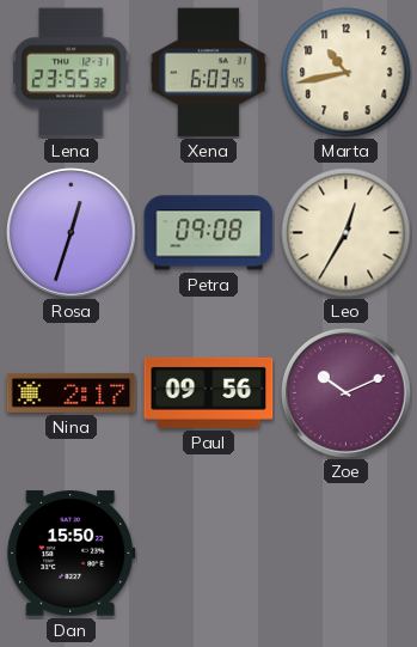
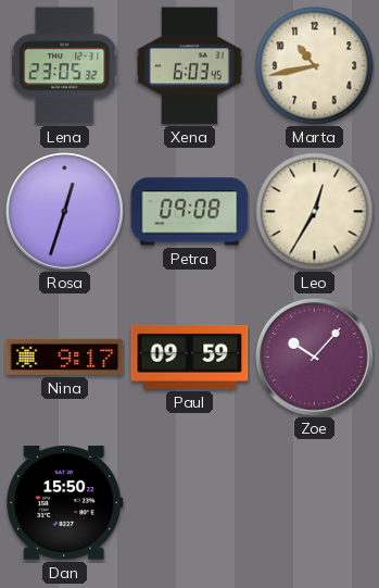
Lena: 23:55 -> 23:05
Nina: 2:17 -> 9:17
Paul: 09:56 -> 09:59
Zoe: 10:11 -> 10:07
